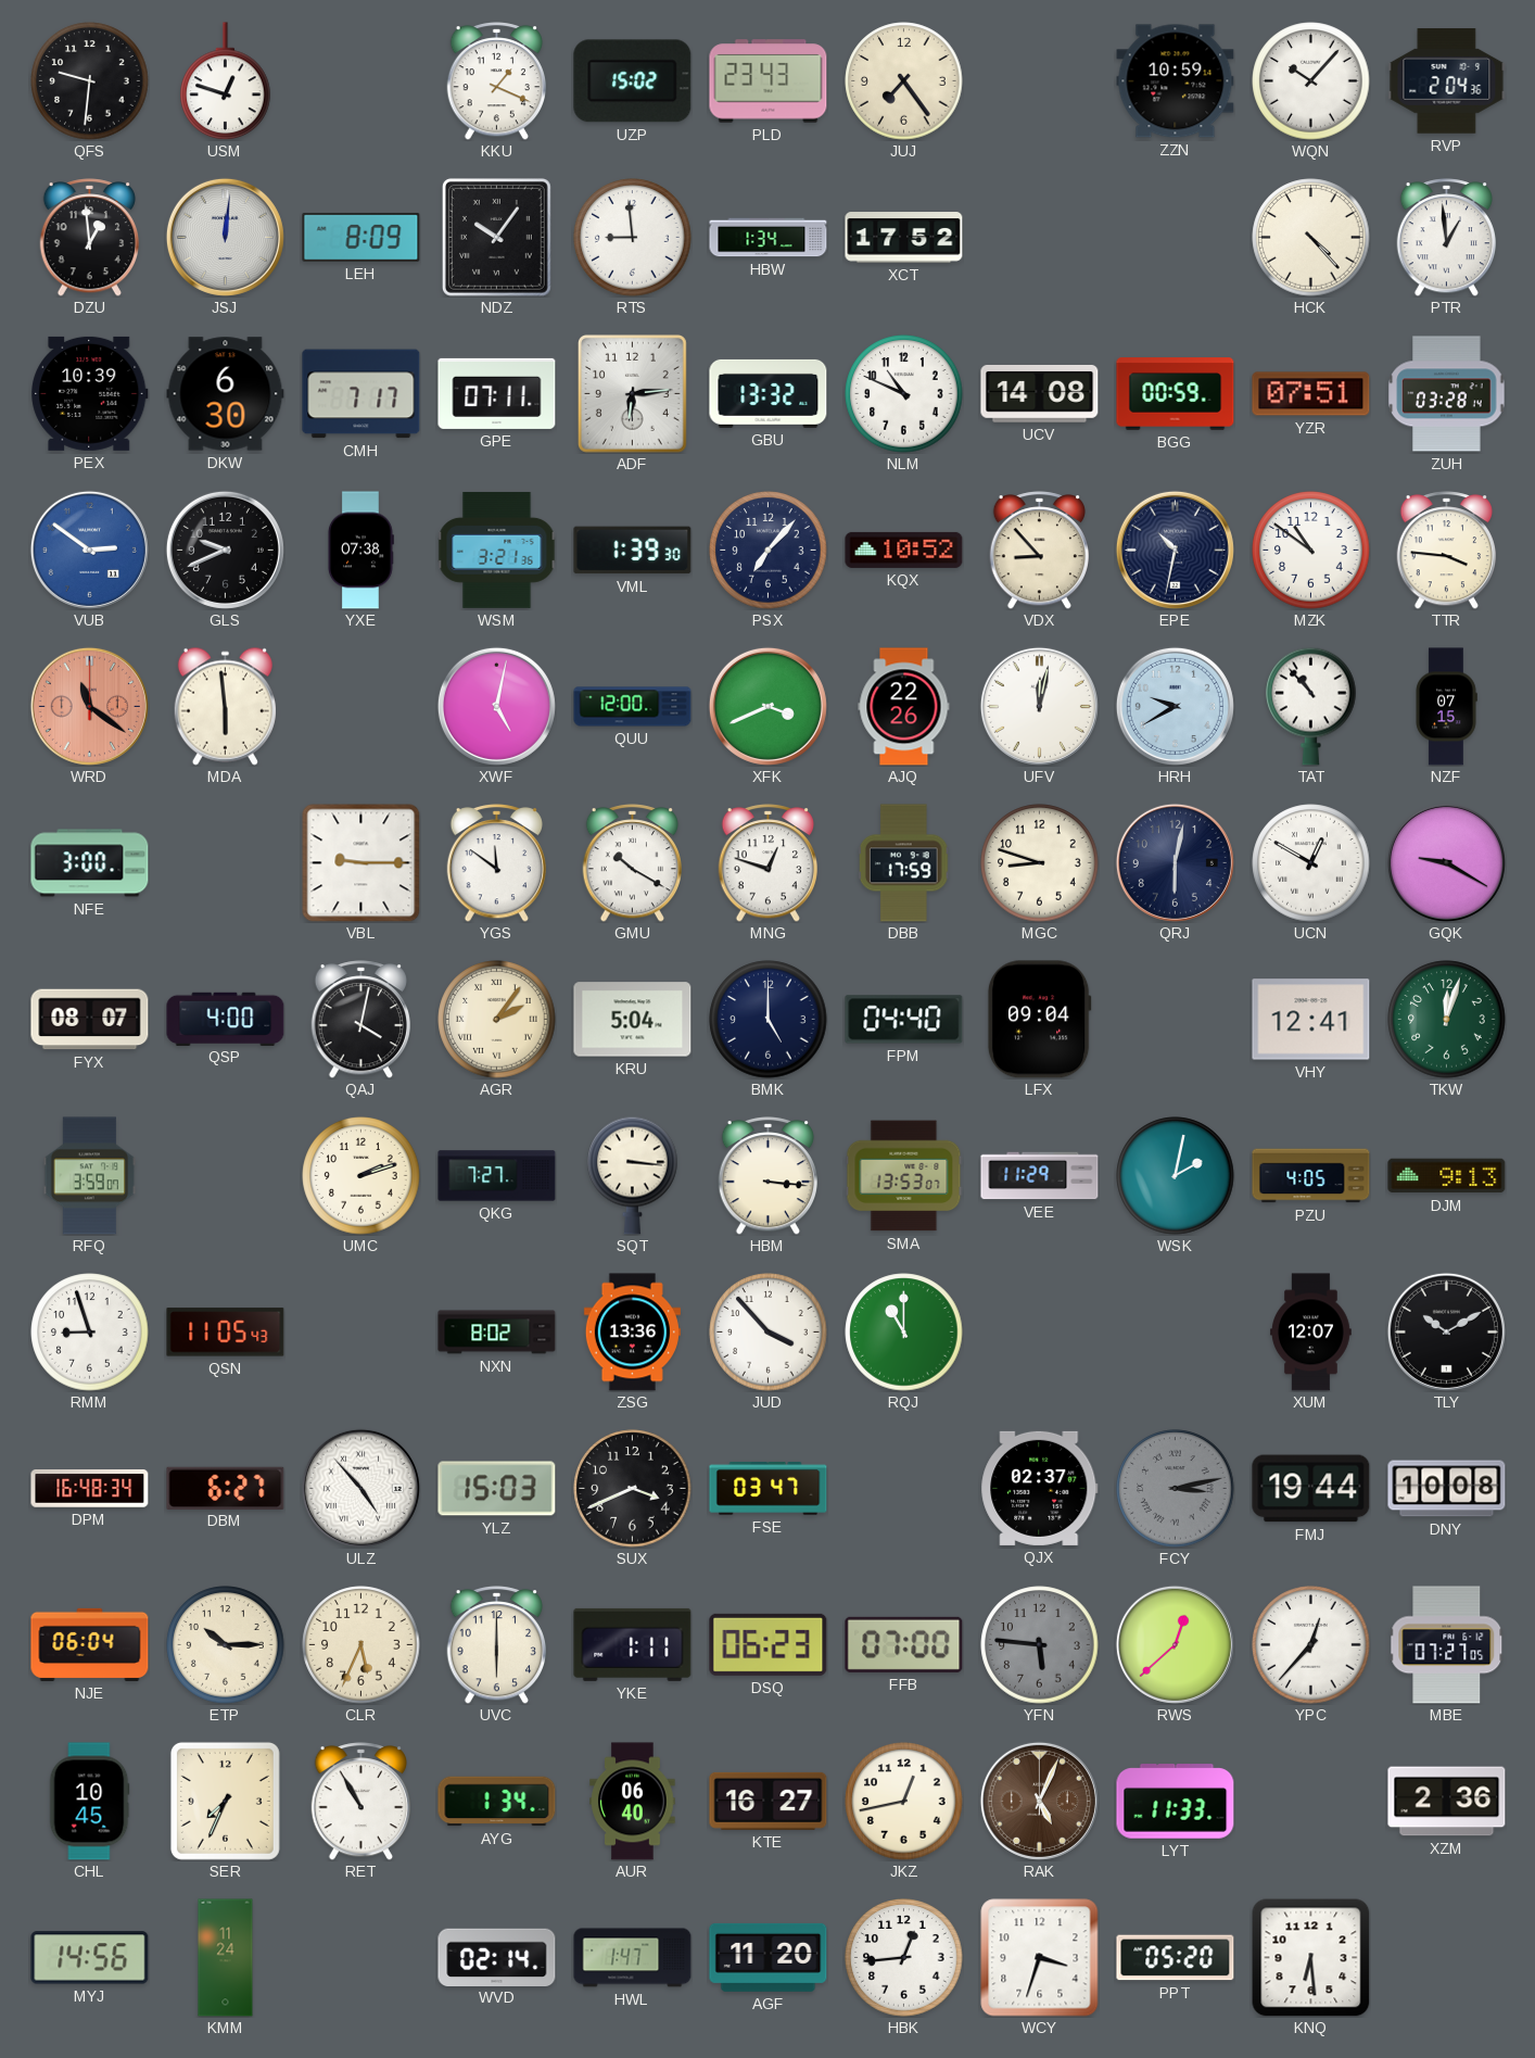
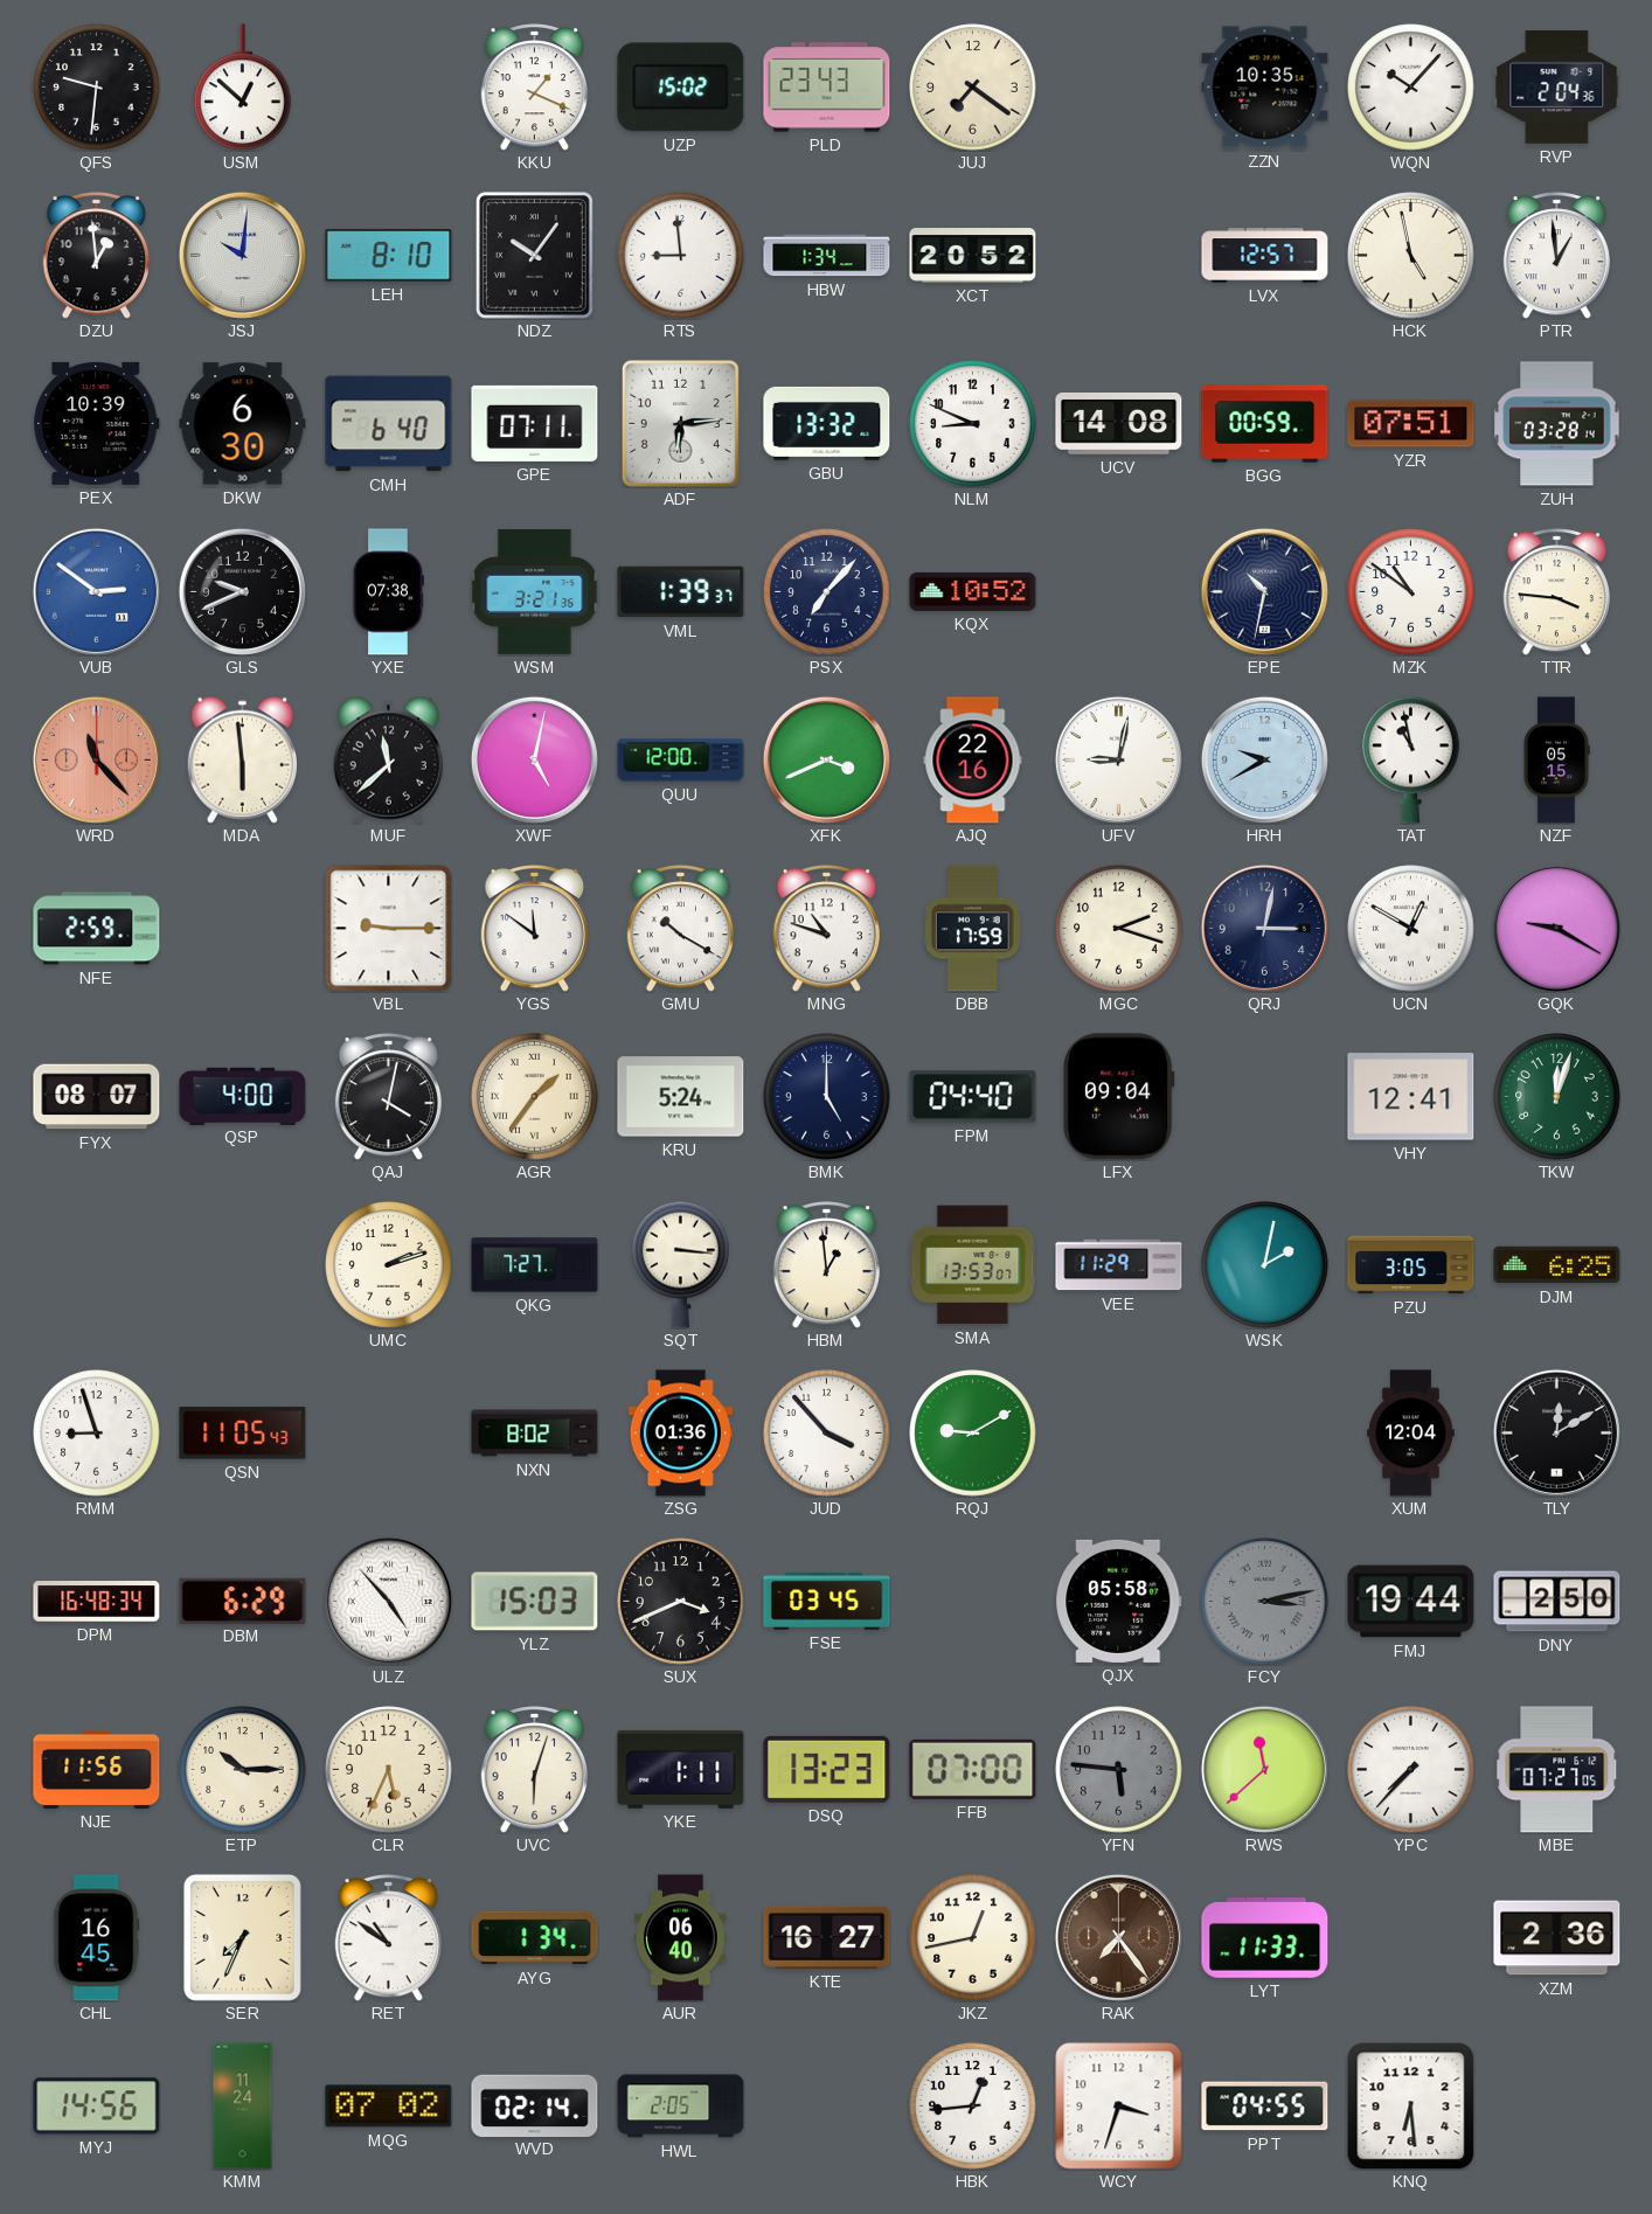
USM: 12:48 -> 12:52
JUJ: 7:24 -> 7:21
ZZN: 10:59 -> 10:35
JSJ: 12:01 -> 10:01
LEH: 8:09 -> 8:10
XCT: 17:52 -> 20:52
LVX: none -> 12:57
HCK: 4:23 -> 4:58
CMH: 7:17 -> 6:40
NLM: 10:49 -> 8:49
VML: 1:39:30 -> 1:39:37
VDX: 8:53 -> none
WRD: 11:21 -> 11:23
MUF: none -> 11:38
AJQ: 22:26 -> 22:16
UFV: 12:02 -> 9:02
TAT: 10:53 -> 10:58
NZF: 07:15 -> 05:15
NFE: 3:00 -> 2:59
MNG: 12:48 -> 10:48
MGC: 8:48 -> 2:18
QRJ: 6:02 -> 3:02
AGR: 2:06 -> 1:36
KRU: 5:04 -> 5:24
RFQ: 3:59 -> none
HBM: 3:16 -> 12:59
PZU: 4:05 -> 3:05
DJM: 9:13 -> 6:25
ZSG: 13:36 -> 01:36
RQJ: 11:00 -> 9:10
XUM: 12:07 -> 12:04
TLY: 10:10 -> 12:10
DBM: 6:27 -> 6:29
FSE: 03:47 -> 03:45
QJX: 02:37 -> 05:58
DNY: 10:08 -> 2:50
NJE: 06:04 -> 11:56
UVC: 6:00 -> 6:03
DSQ: 06:23 -> 13:23
RWS: 12:38 -> 11:38
YPC: 12:37 -> 7:37
CHL: 10:45 -> 16:45
RET: 10:55 -> 10:51
RAK: 5:04 -> 7:24
MQG: none -> 07:02
HWL: 1:47 -> 2:05
AGF: 11:20 -> none
PPT: 05:20 -> 04:55
